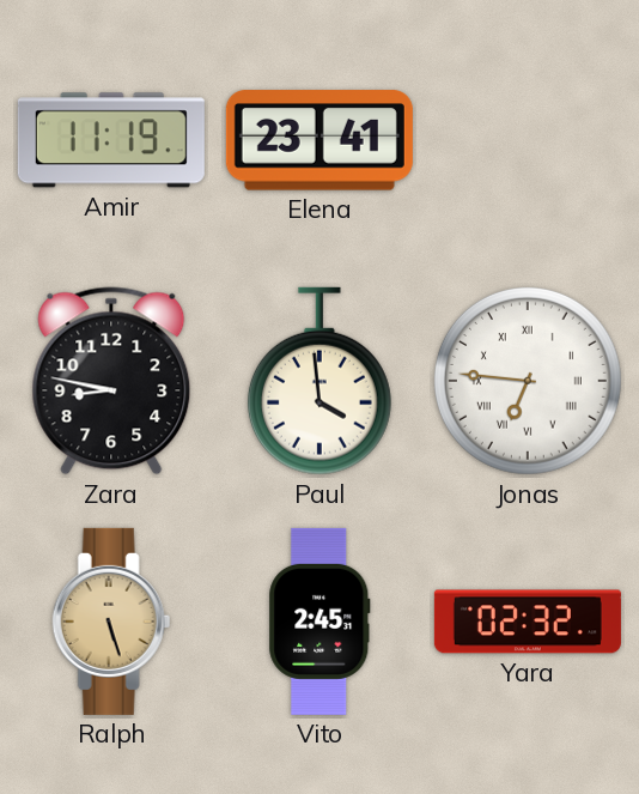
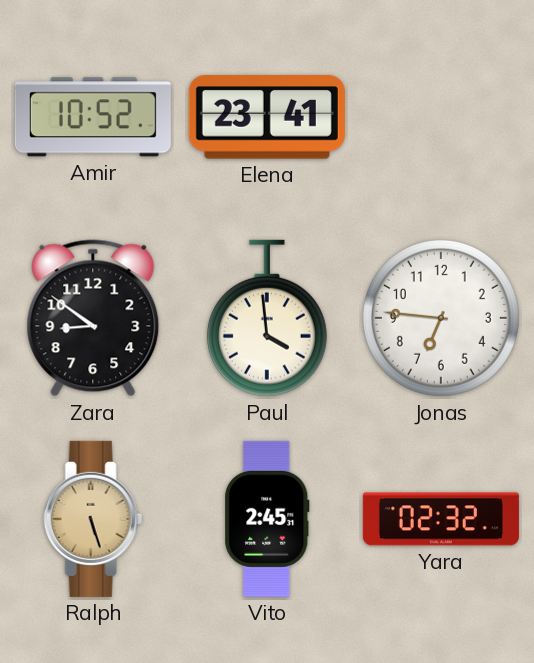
Amir: 11:19 -> 10:52
Zara: 8:47 -> 8:51
Jonas numerals: Roman -> Arabic
